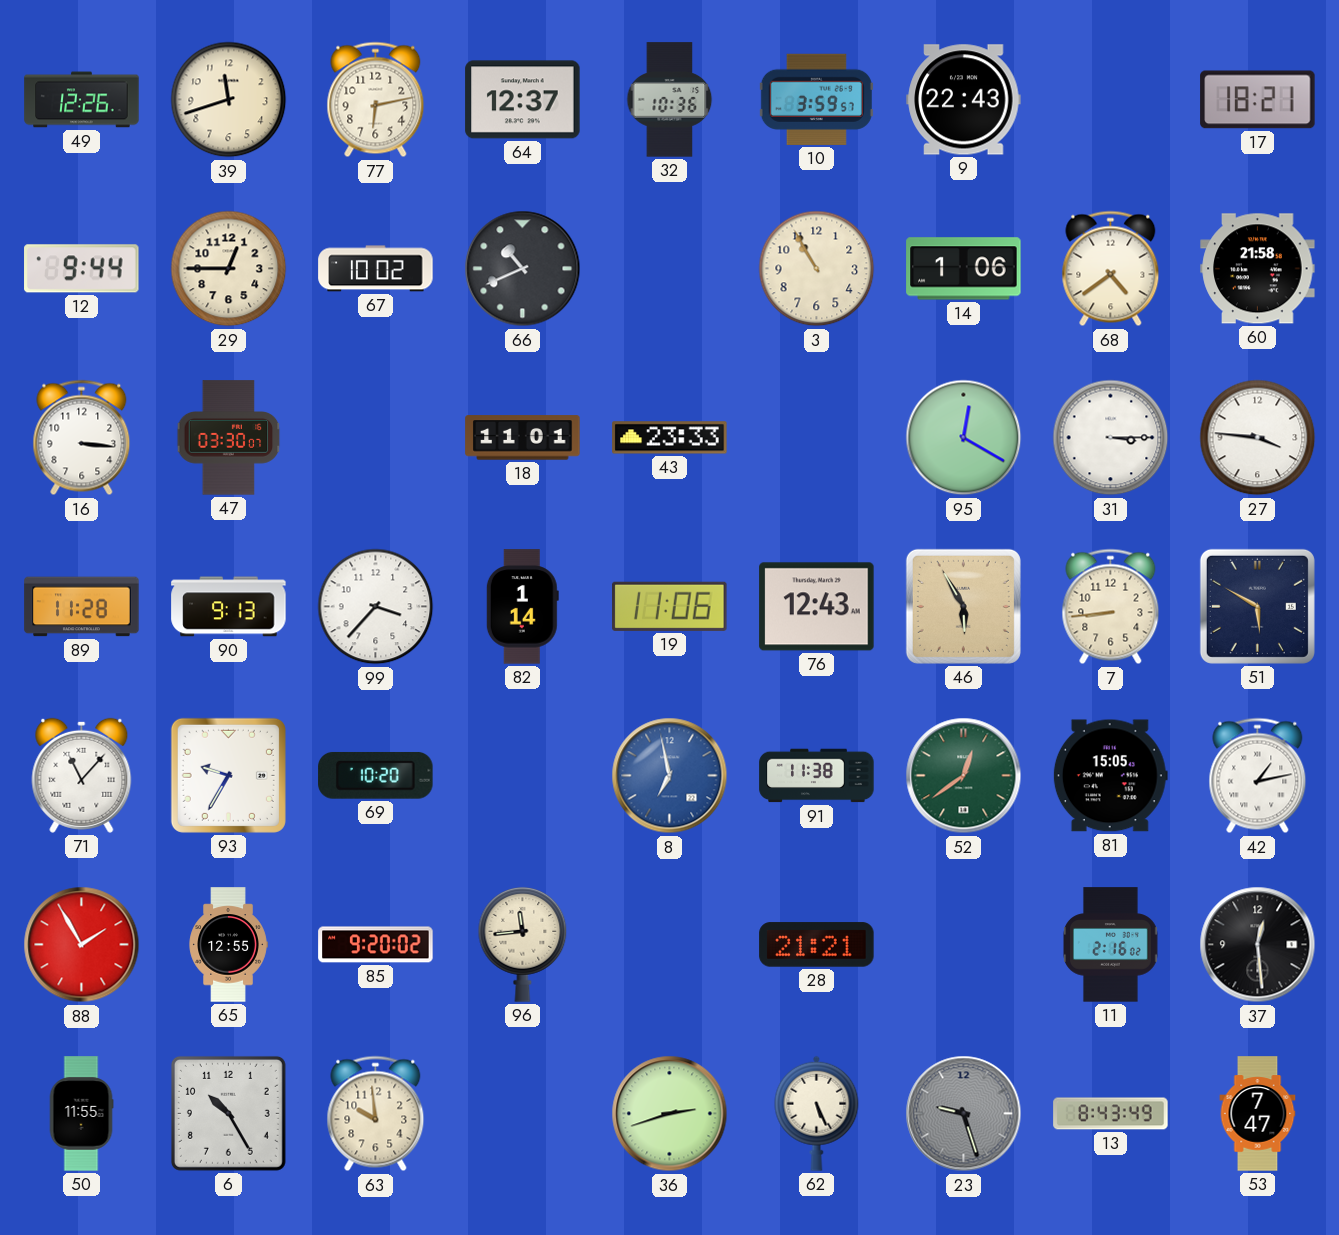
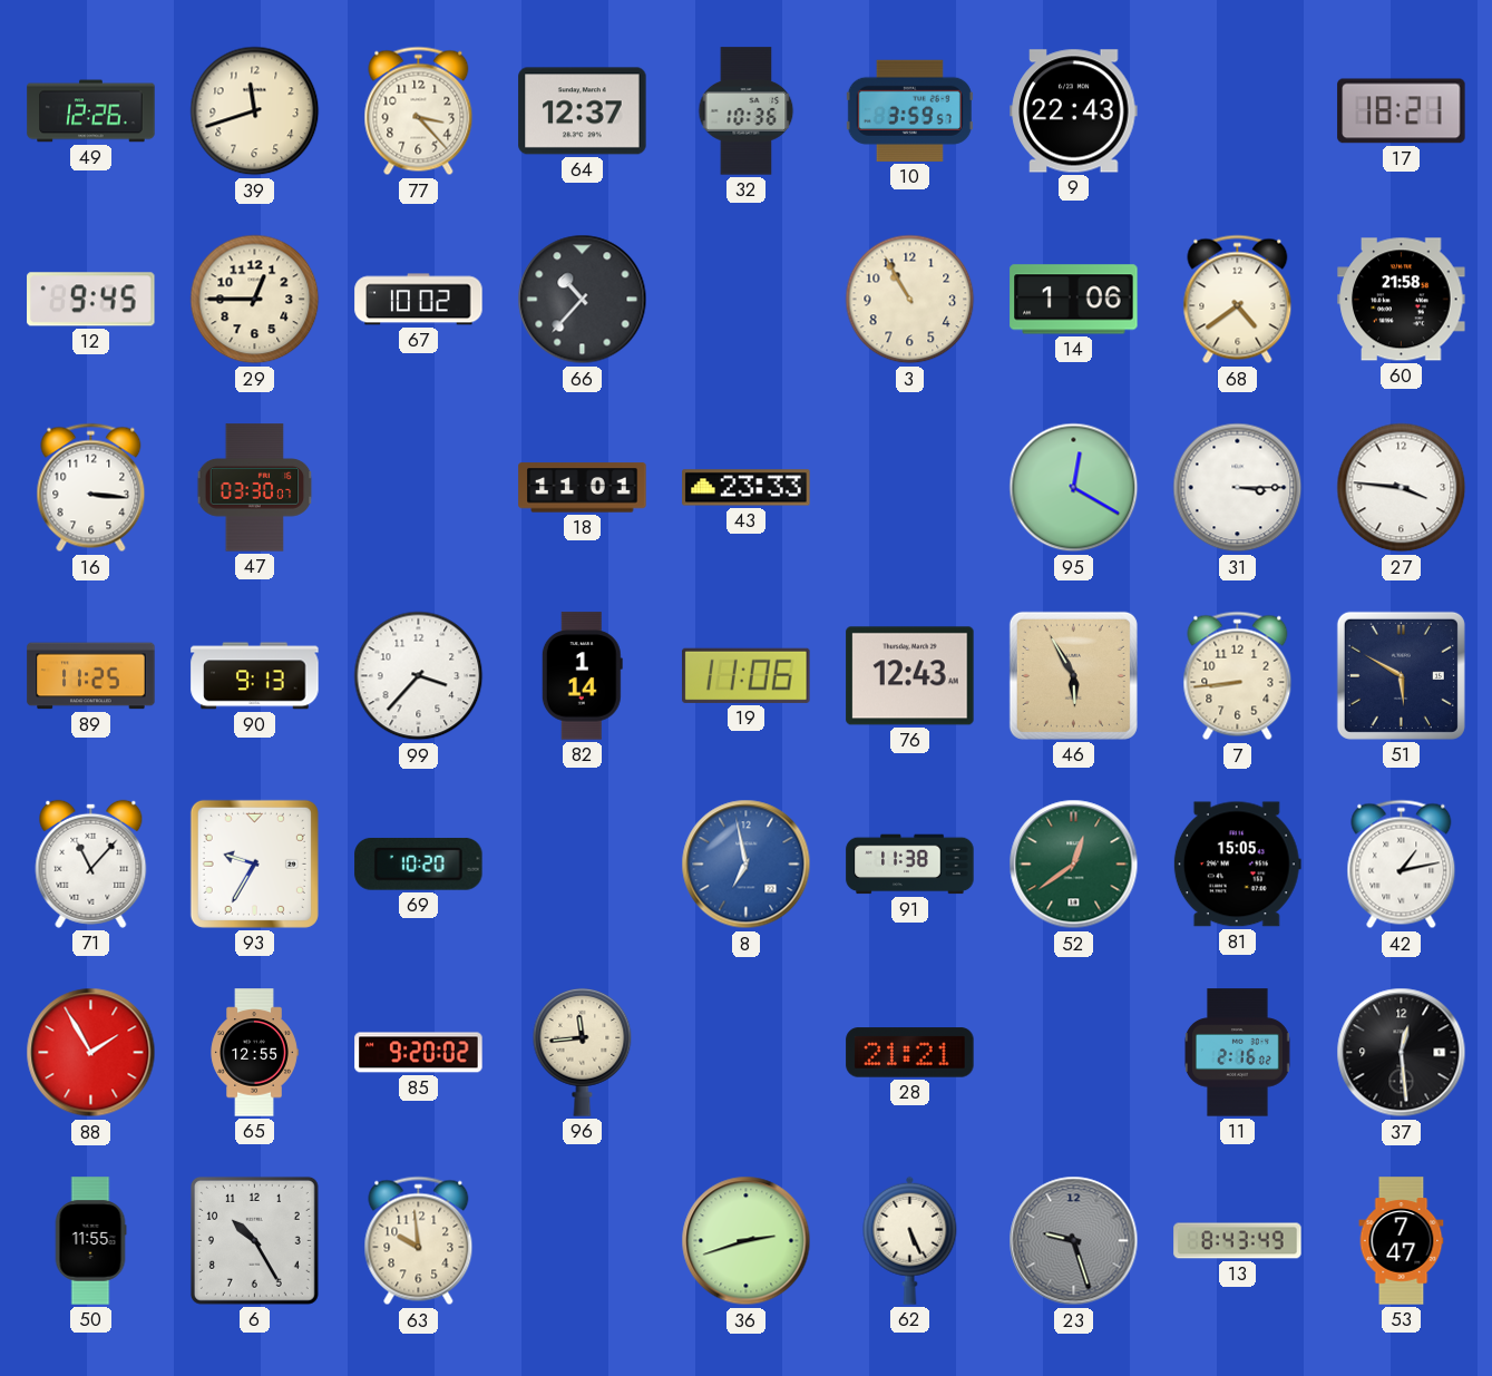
77: 6:13 -> 3:23
12: 9:44 -> 9:45
66: 10:41 -> 10:37
89: 11:28 -> 11:25
